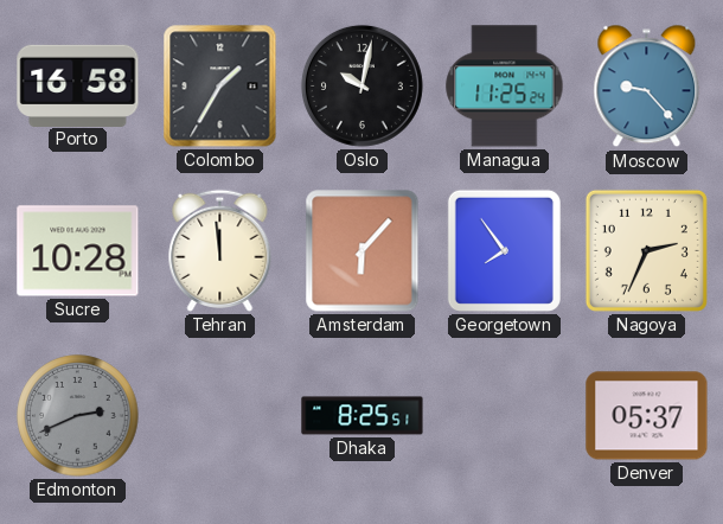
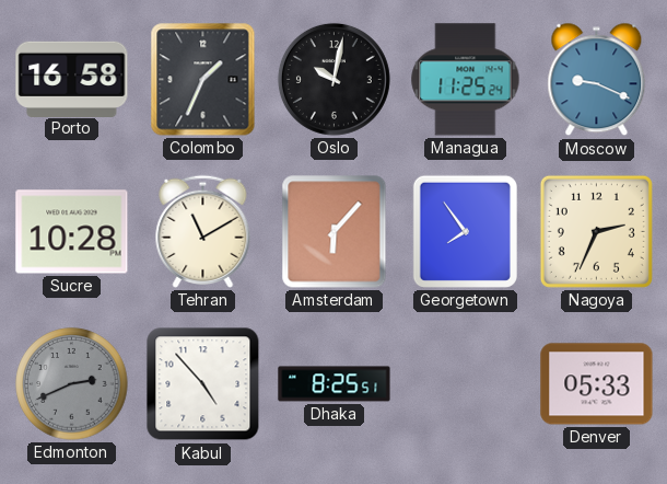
Colombo: 1:35 -> 1:34
Moscow: 9:23 -> 9:19
Tehran: 11:59 -> 11:10
Kabul: none -> 4:53
Denver: 05:37 -> 05:33
